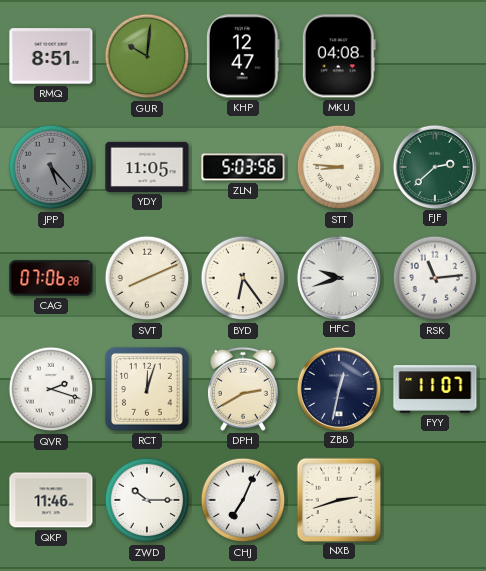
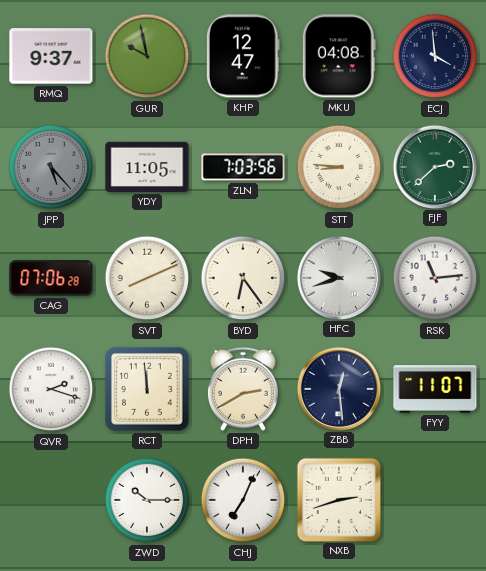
RMQ: 8:51 -> 9:37
GUR: 10:01 -> 9:58
ECJ: none -> 3:59
ZLN: 5:03 -> 7:03
RCT: 12:03 -> 11:59
ZBB: 12:32 -> 12:29
QKP: 11:46 -> none
